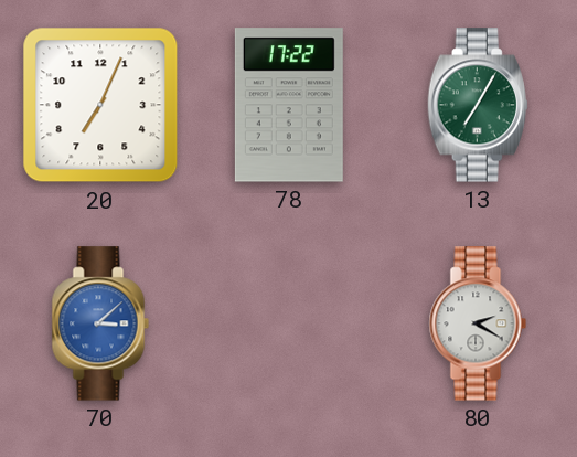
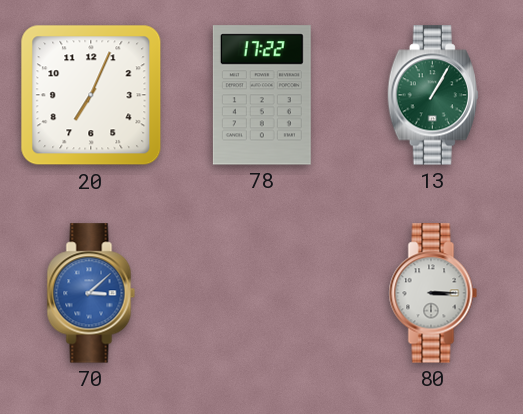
13: 7:05 -> 1:05
80: 2:20 -> 3:15
